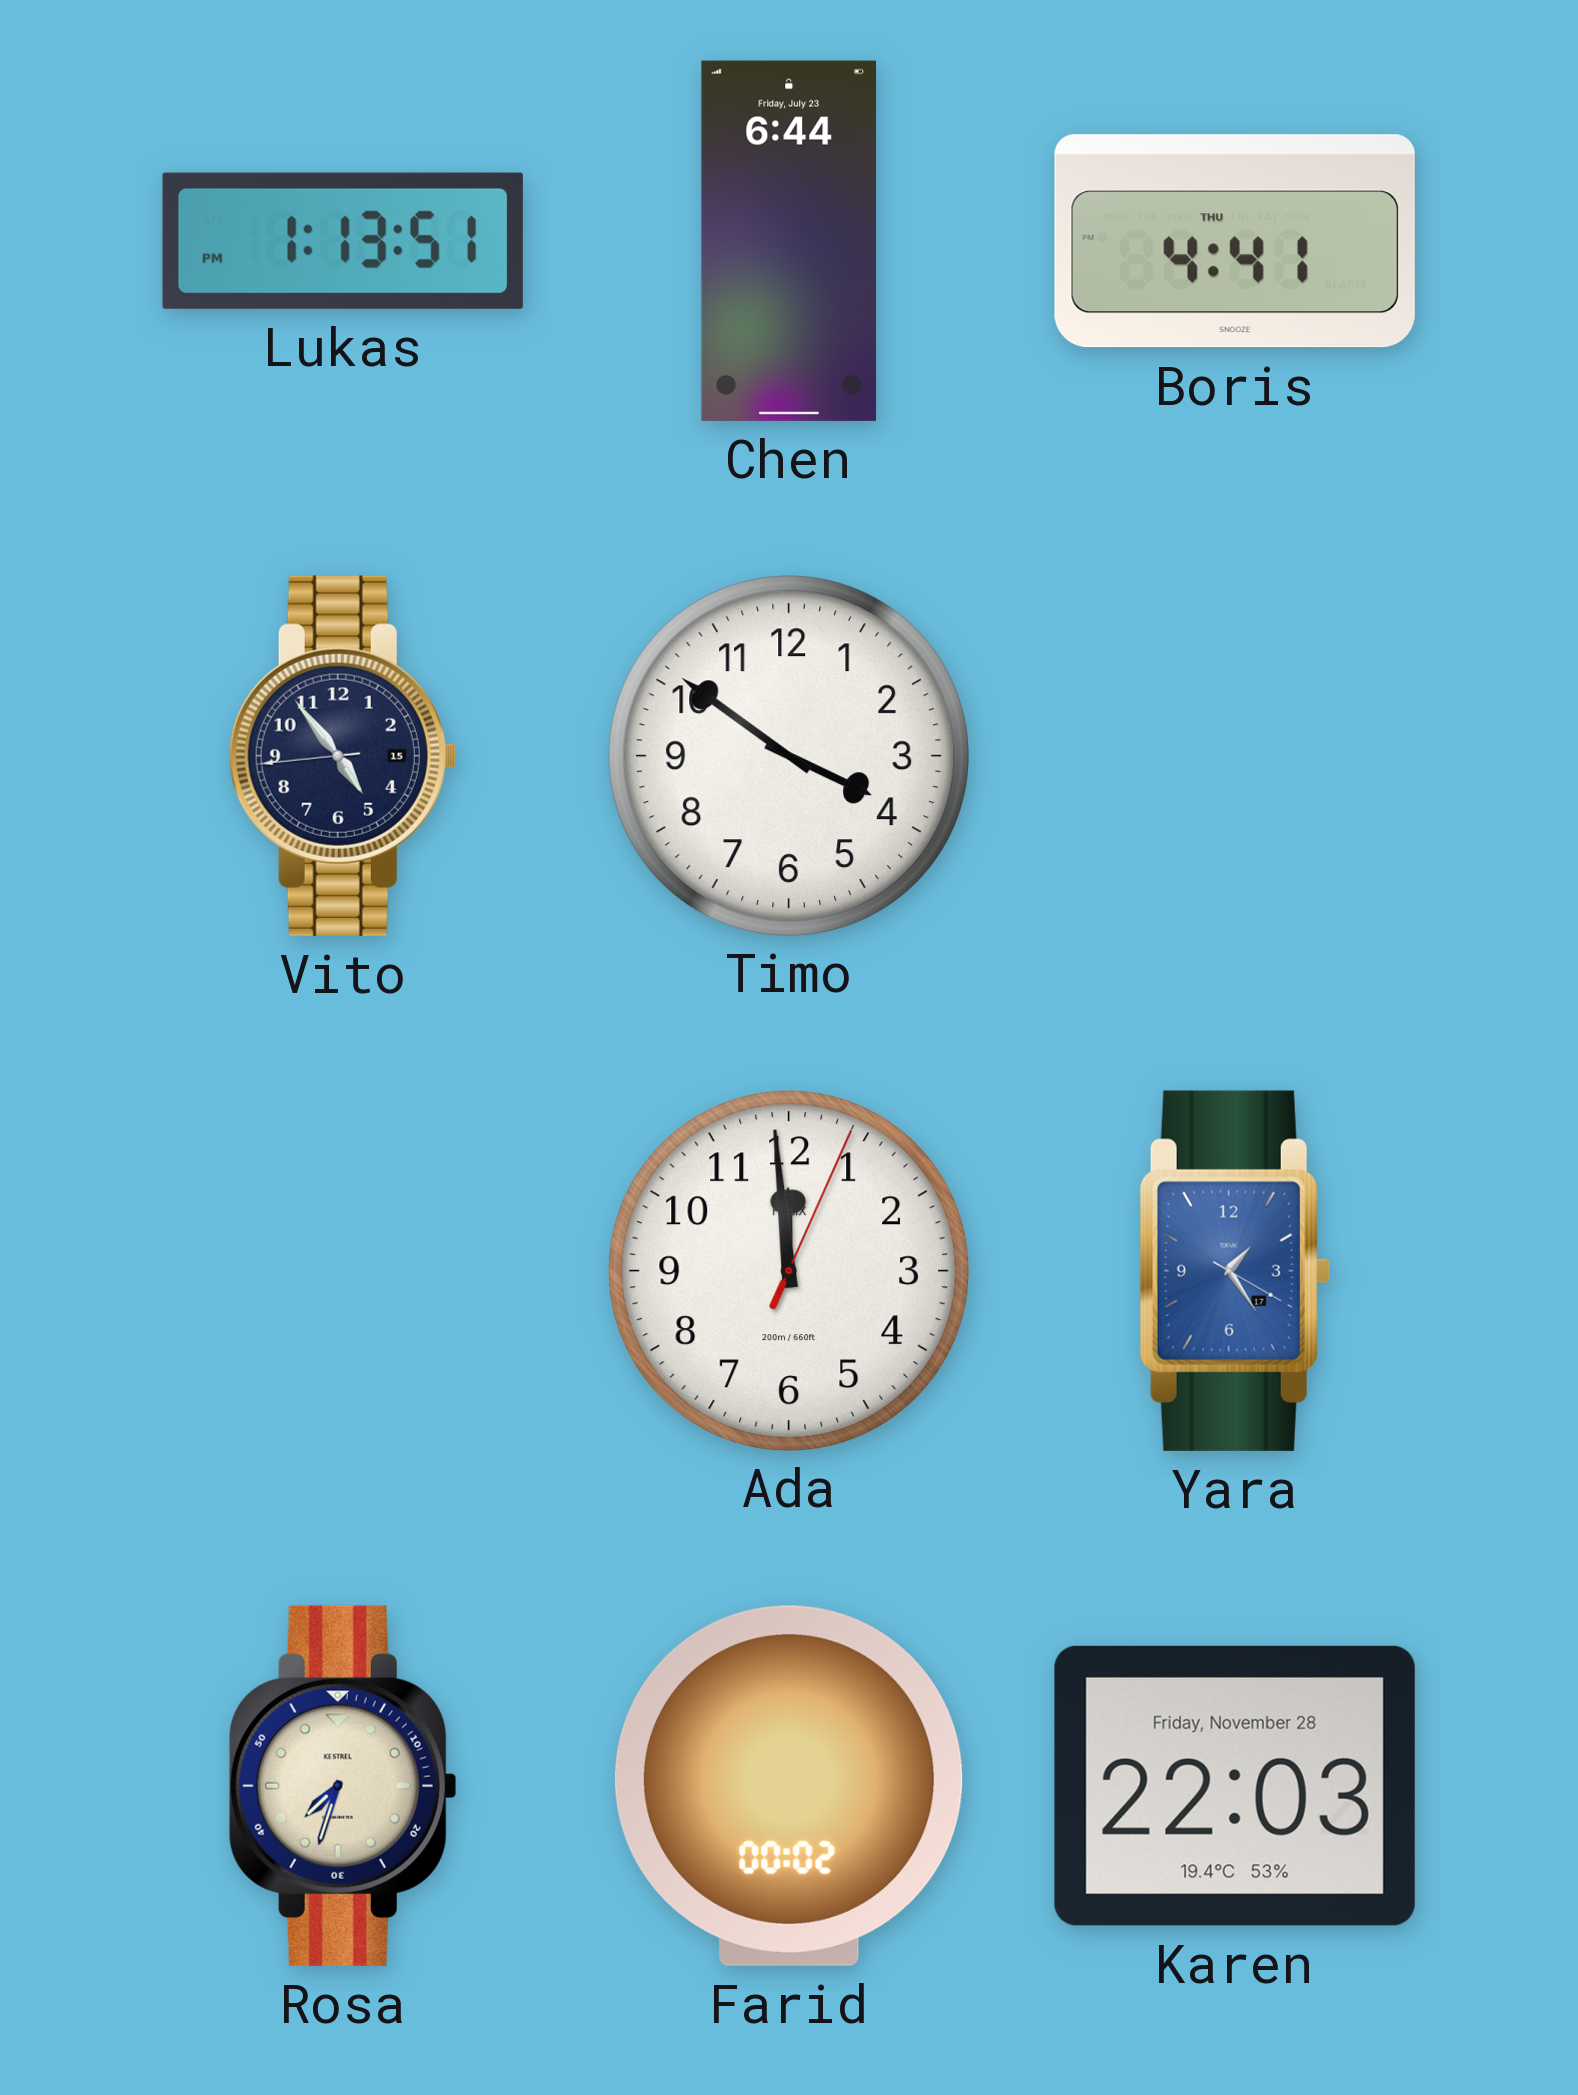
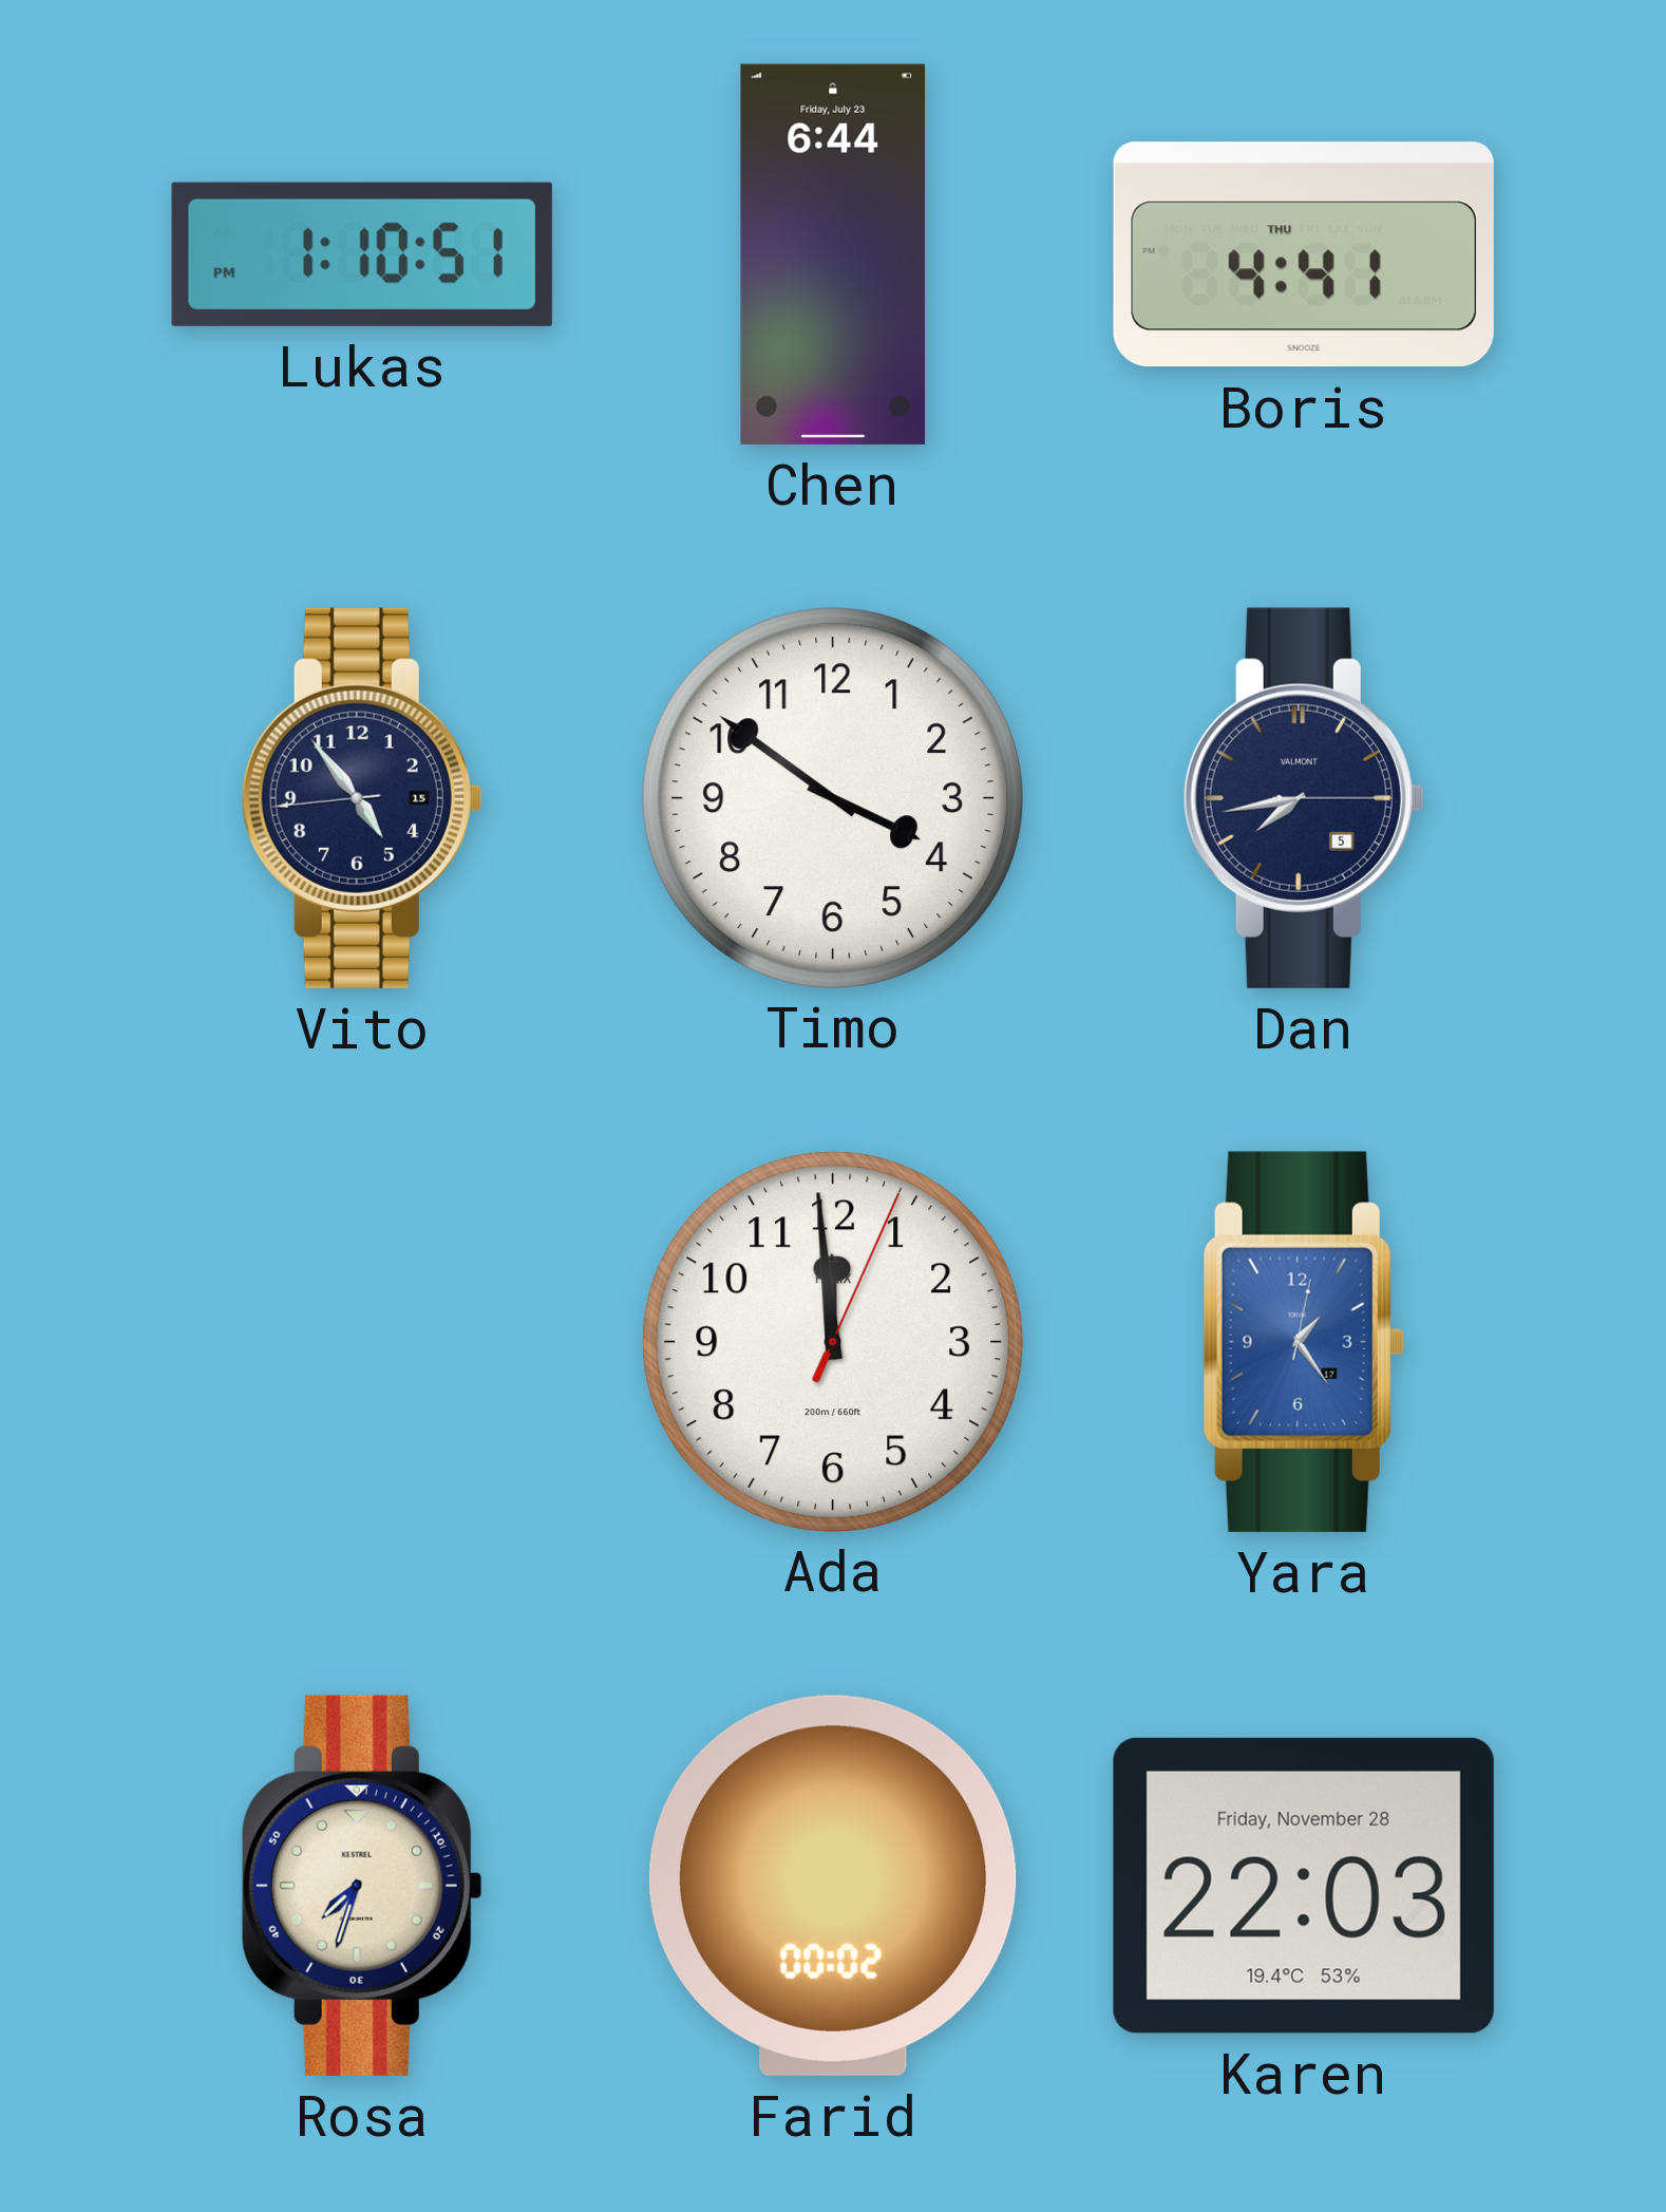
Lukas: 1:13 -> 1:10
Dan: none -> 7:43
Yara: 1:24:20 -> 1:24:02
